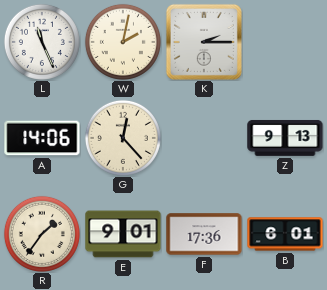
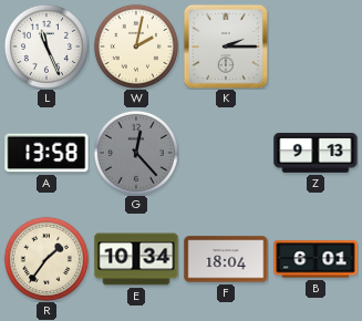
A: 14:06 -> 13:58
G dial: cream -> grey
E: 9:01 -> 10:34
F: 17:36 -> 18:04
